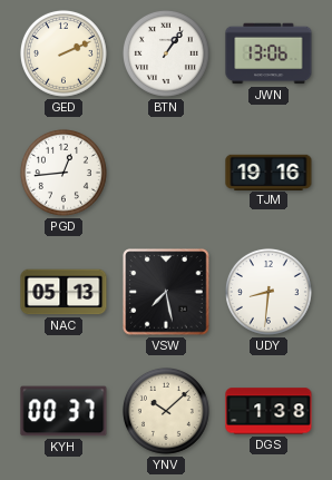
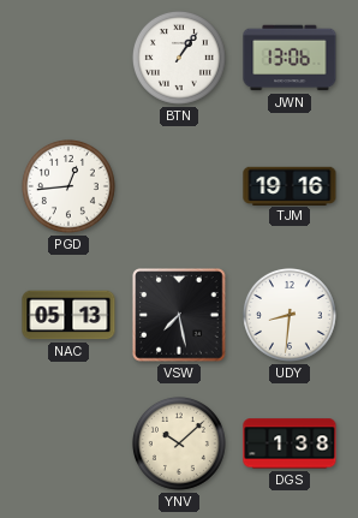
GED: 2:11 -> none
KYH: 00:37 -> none
